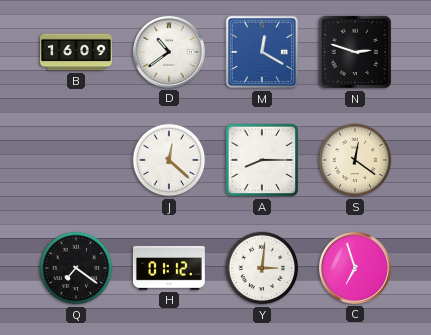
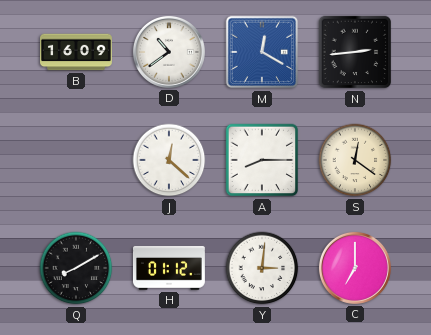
N: 2:48 -> 2:44
Q: 7:21 -> 8:10
C: 6:57 -> 7:00
